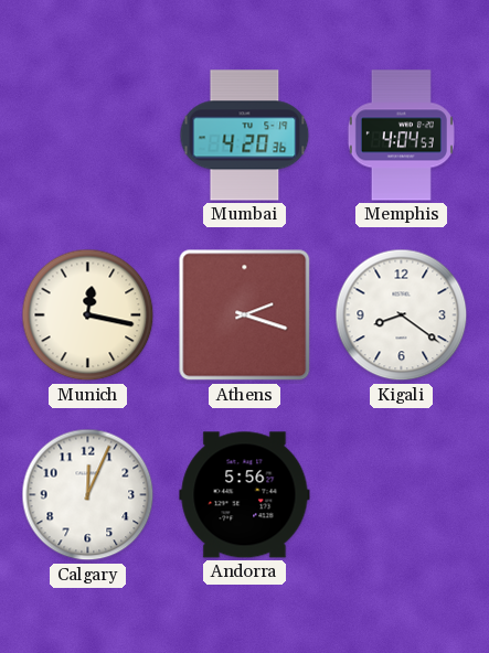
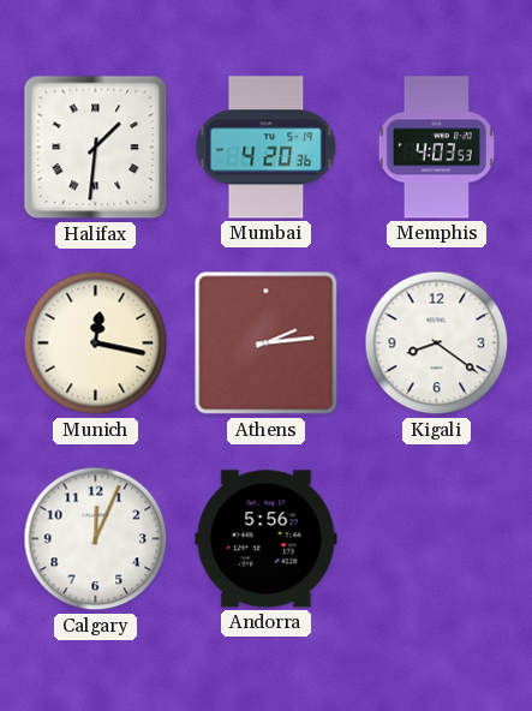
Halifax: none -> 1:31
Memphis: 4:04 -> 4:03
Athens: 2:18 -> 2:14
